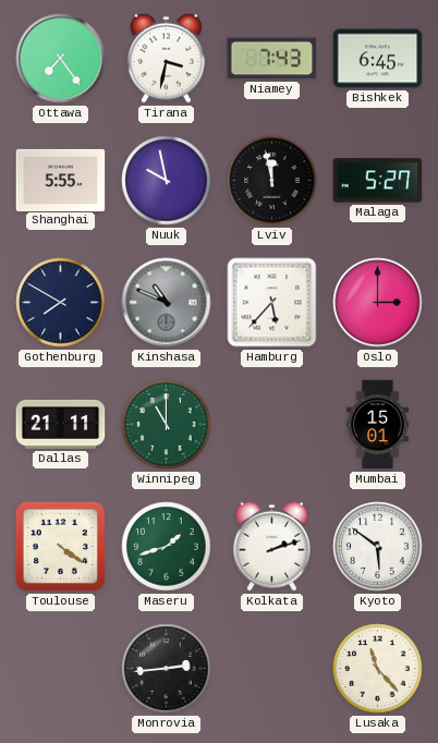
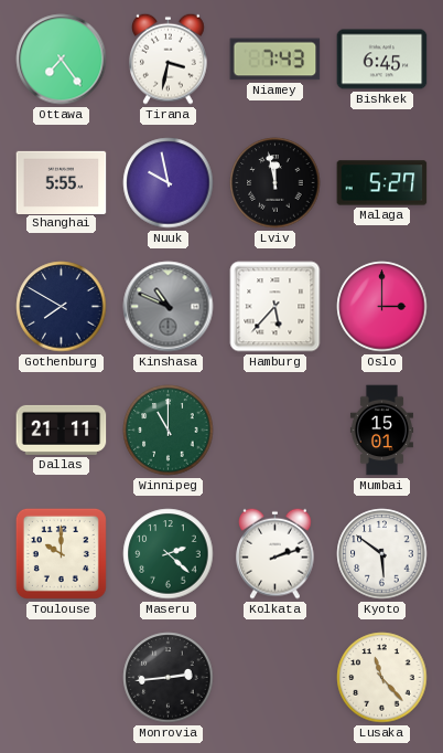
Toulouse: 4:21 -> 10:00
Maseru: 1:42 -> 2:22
